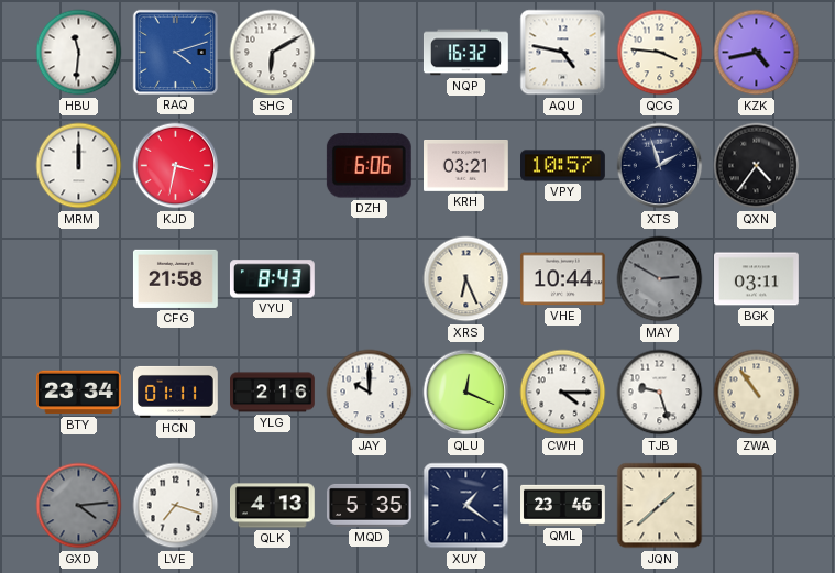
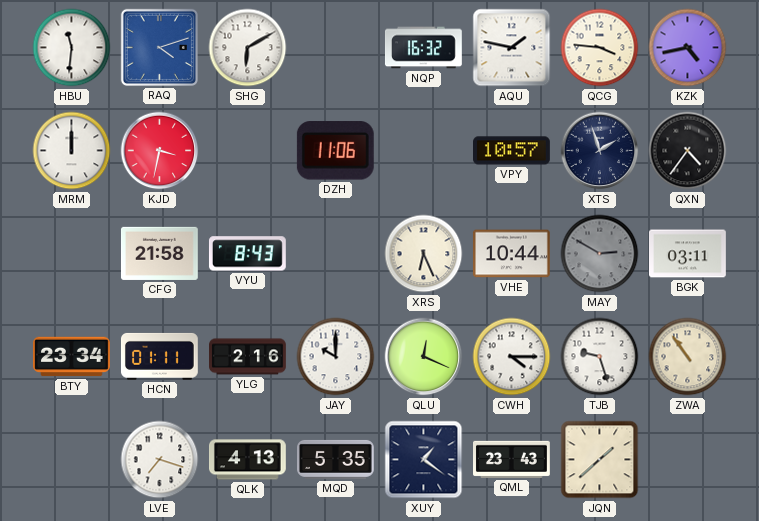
AQU: 4:47 -> 1:47
DZH: 6:06 -> 11:06
KRH: 03:21 -> none
GXD: 4:14 -> none
QML: 23:46 -> 23:43
